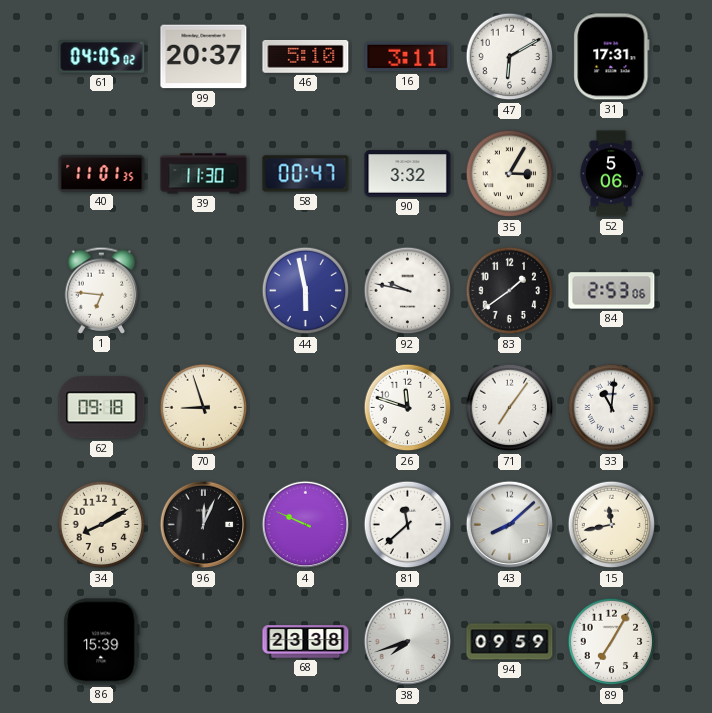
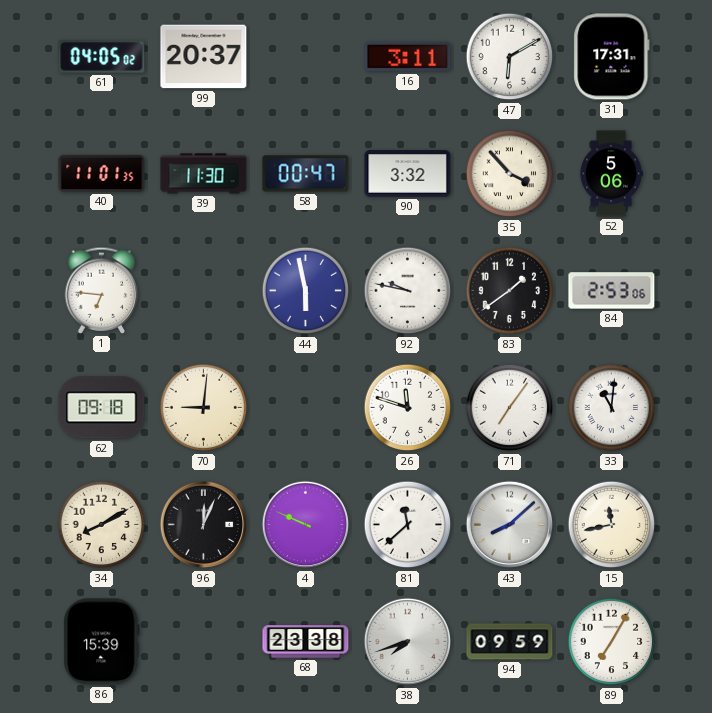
46: 5:10 -> none
35: 3:05 -> 3:53
70: 8:57 -> 9:01
